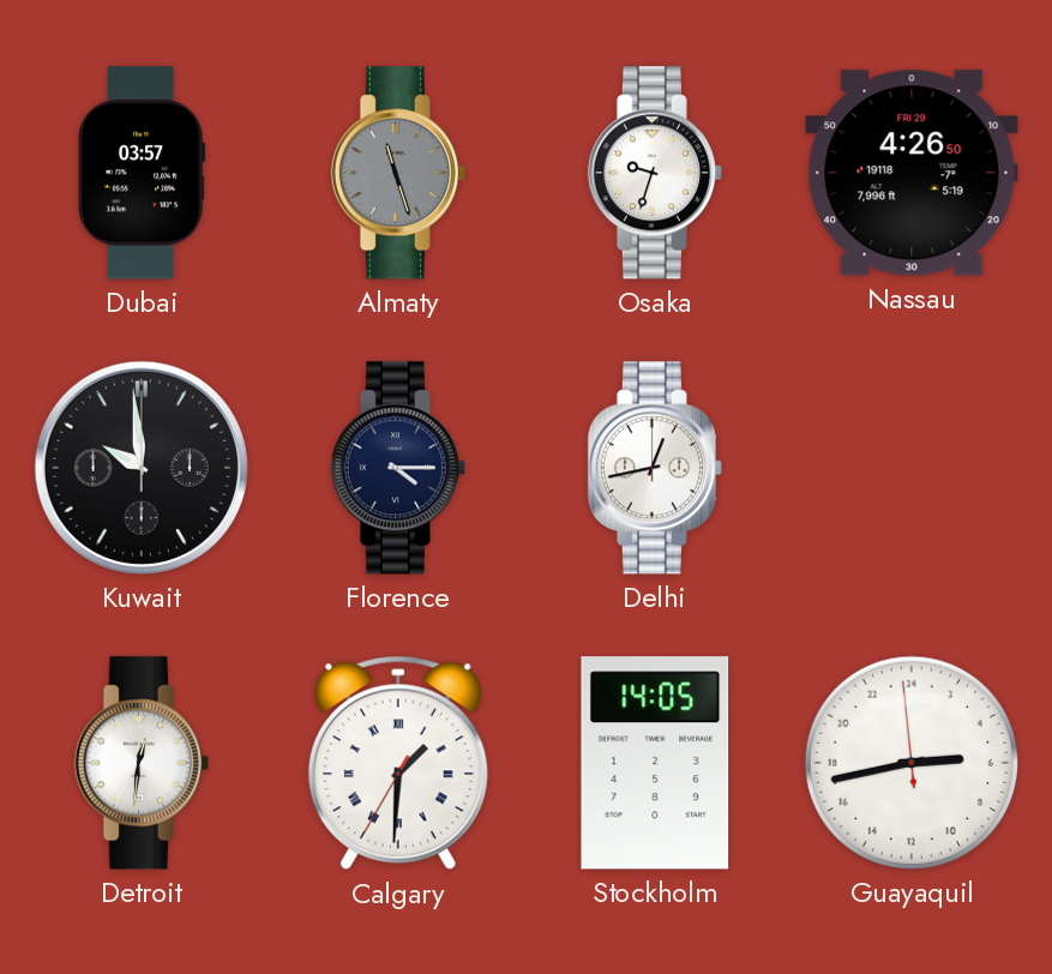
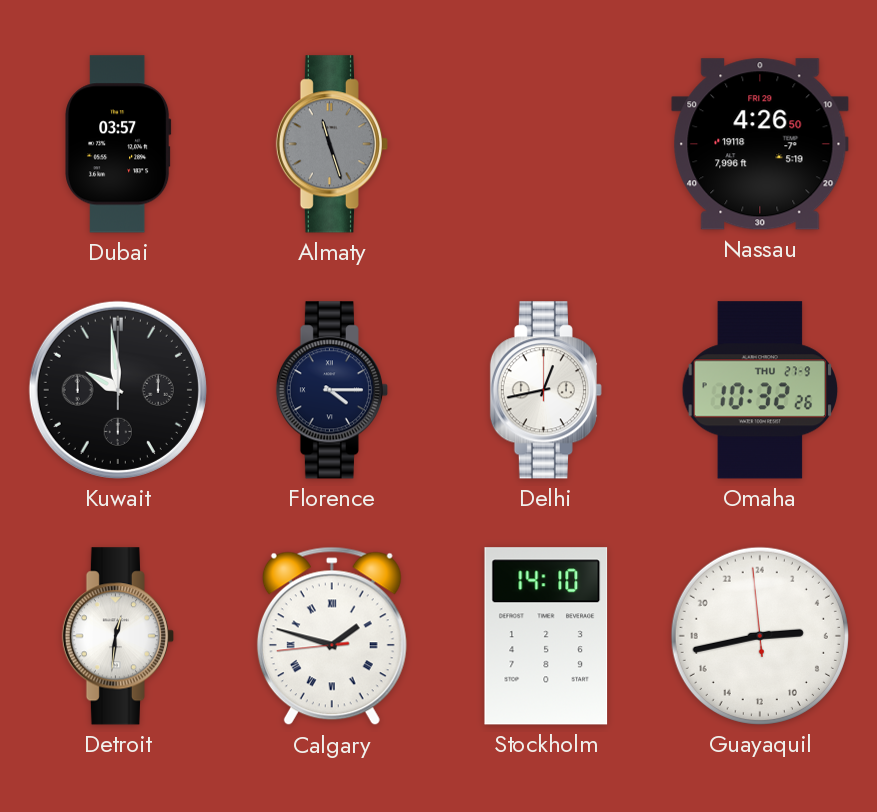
Osaka: 9:33 -> none
Omaha: none -> 10:32
Calgary: 1:30 -> 1:47
Stockholm: 14:05 -> 14:10
